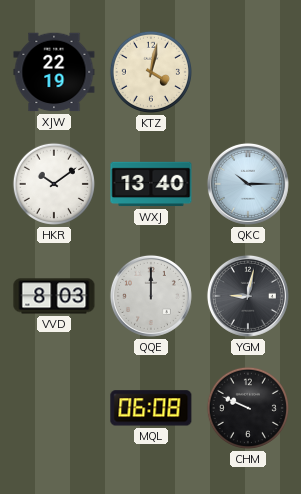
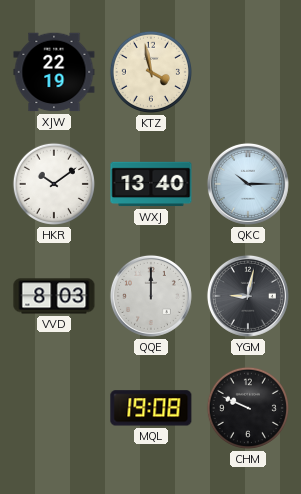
KTZ: 4:02 -> 3:58
MQL: 06:08 -> 19:08
